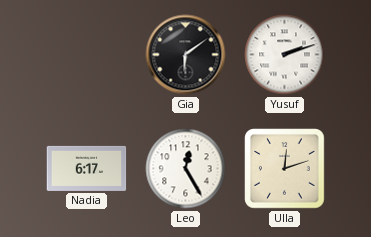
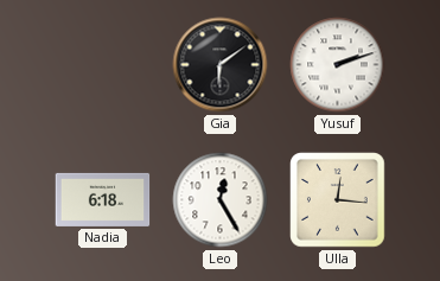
Nadia: 6:17 -> 6:18
Ulla: 12:12 -> 12:16
